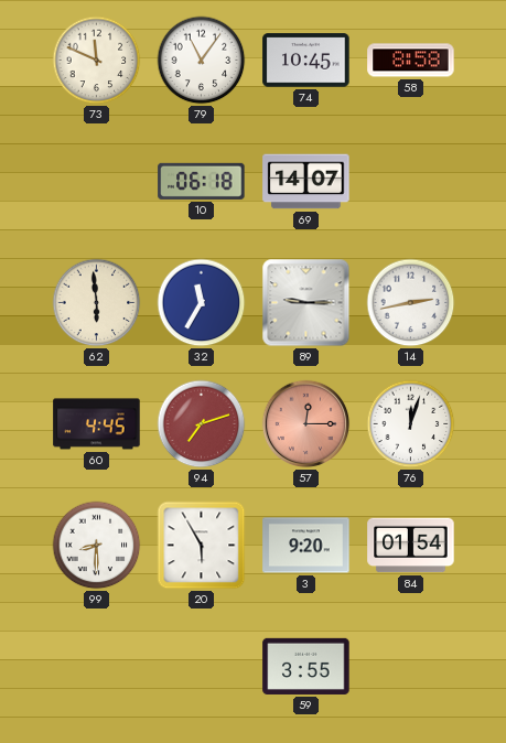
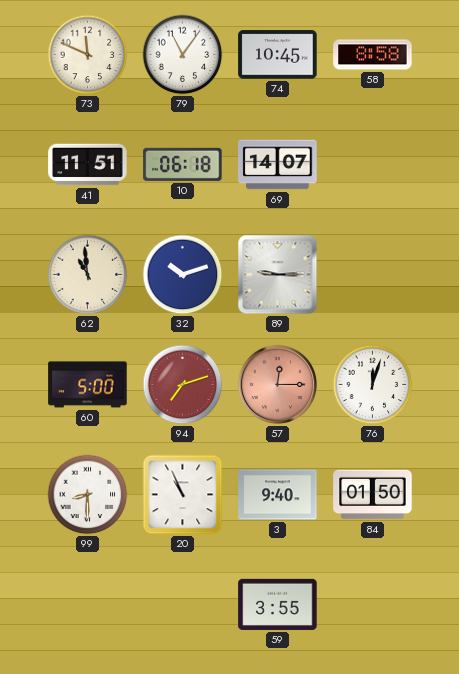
41: none -> 11:51
62: 5:59 -> 10:59
32: 11:35 -> 10:12
14: 2:43 -> none
60: 4:45 -> 5:00
20: 5:55 -> 10:56
3: 9:20 -> 9:40
84: 01:54 -> 01:50
